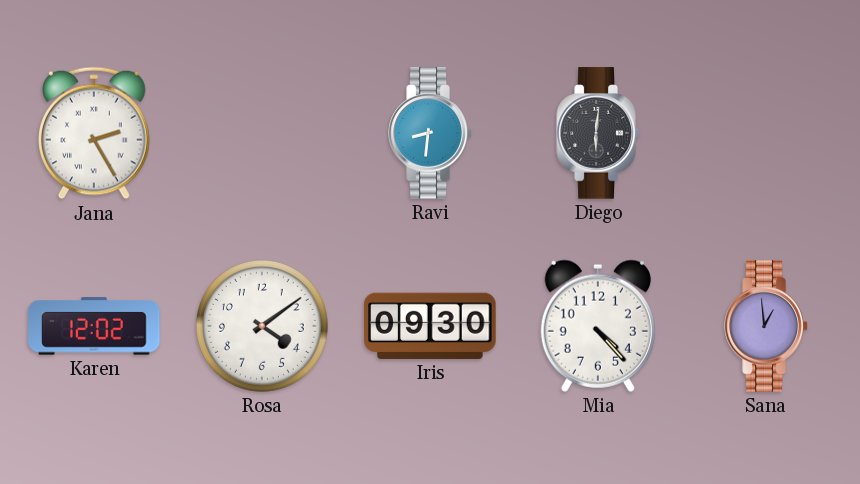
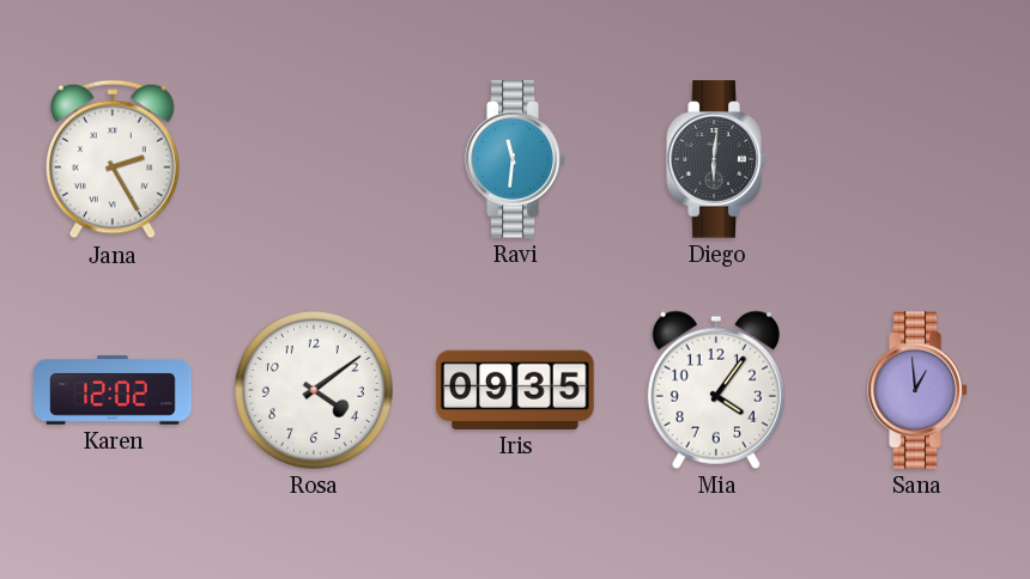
Ravi: 8:31 -> 11:31
Iris: 09:30 -> 09:35
Mia: 4:23 -> 4:06
